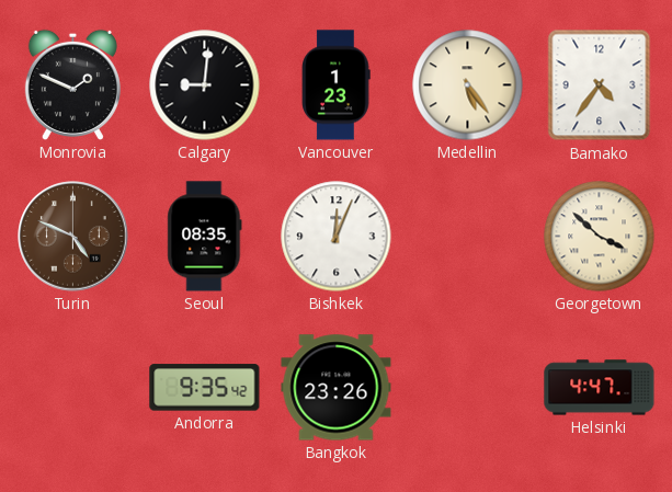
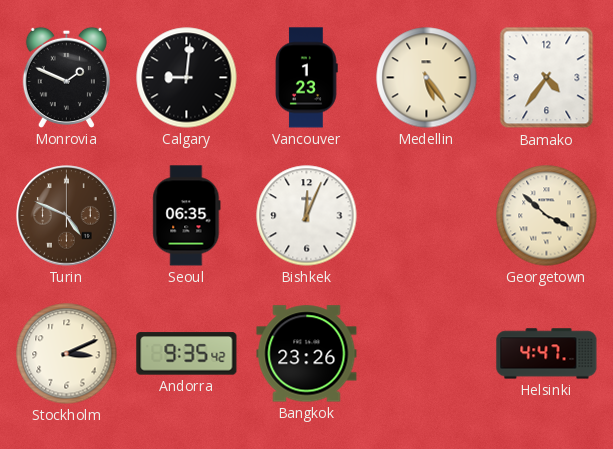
Seoul: 08:35 -> 06:35
Stockholm: none -> 3:11
